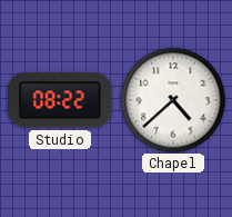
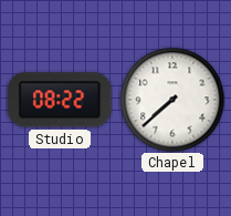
Chapel: 4:38 -> 7:38
